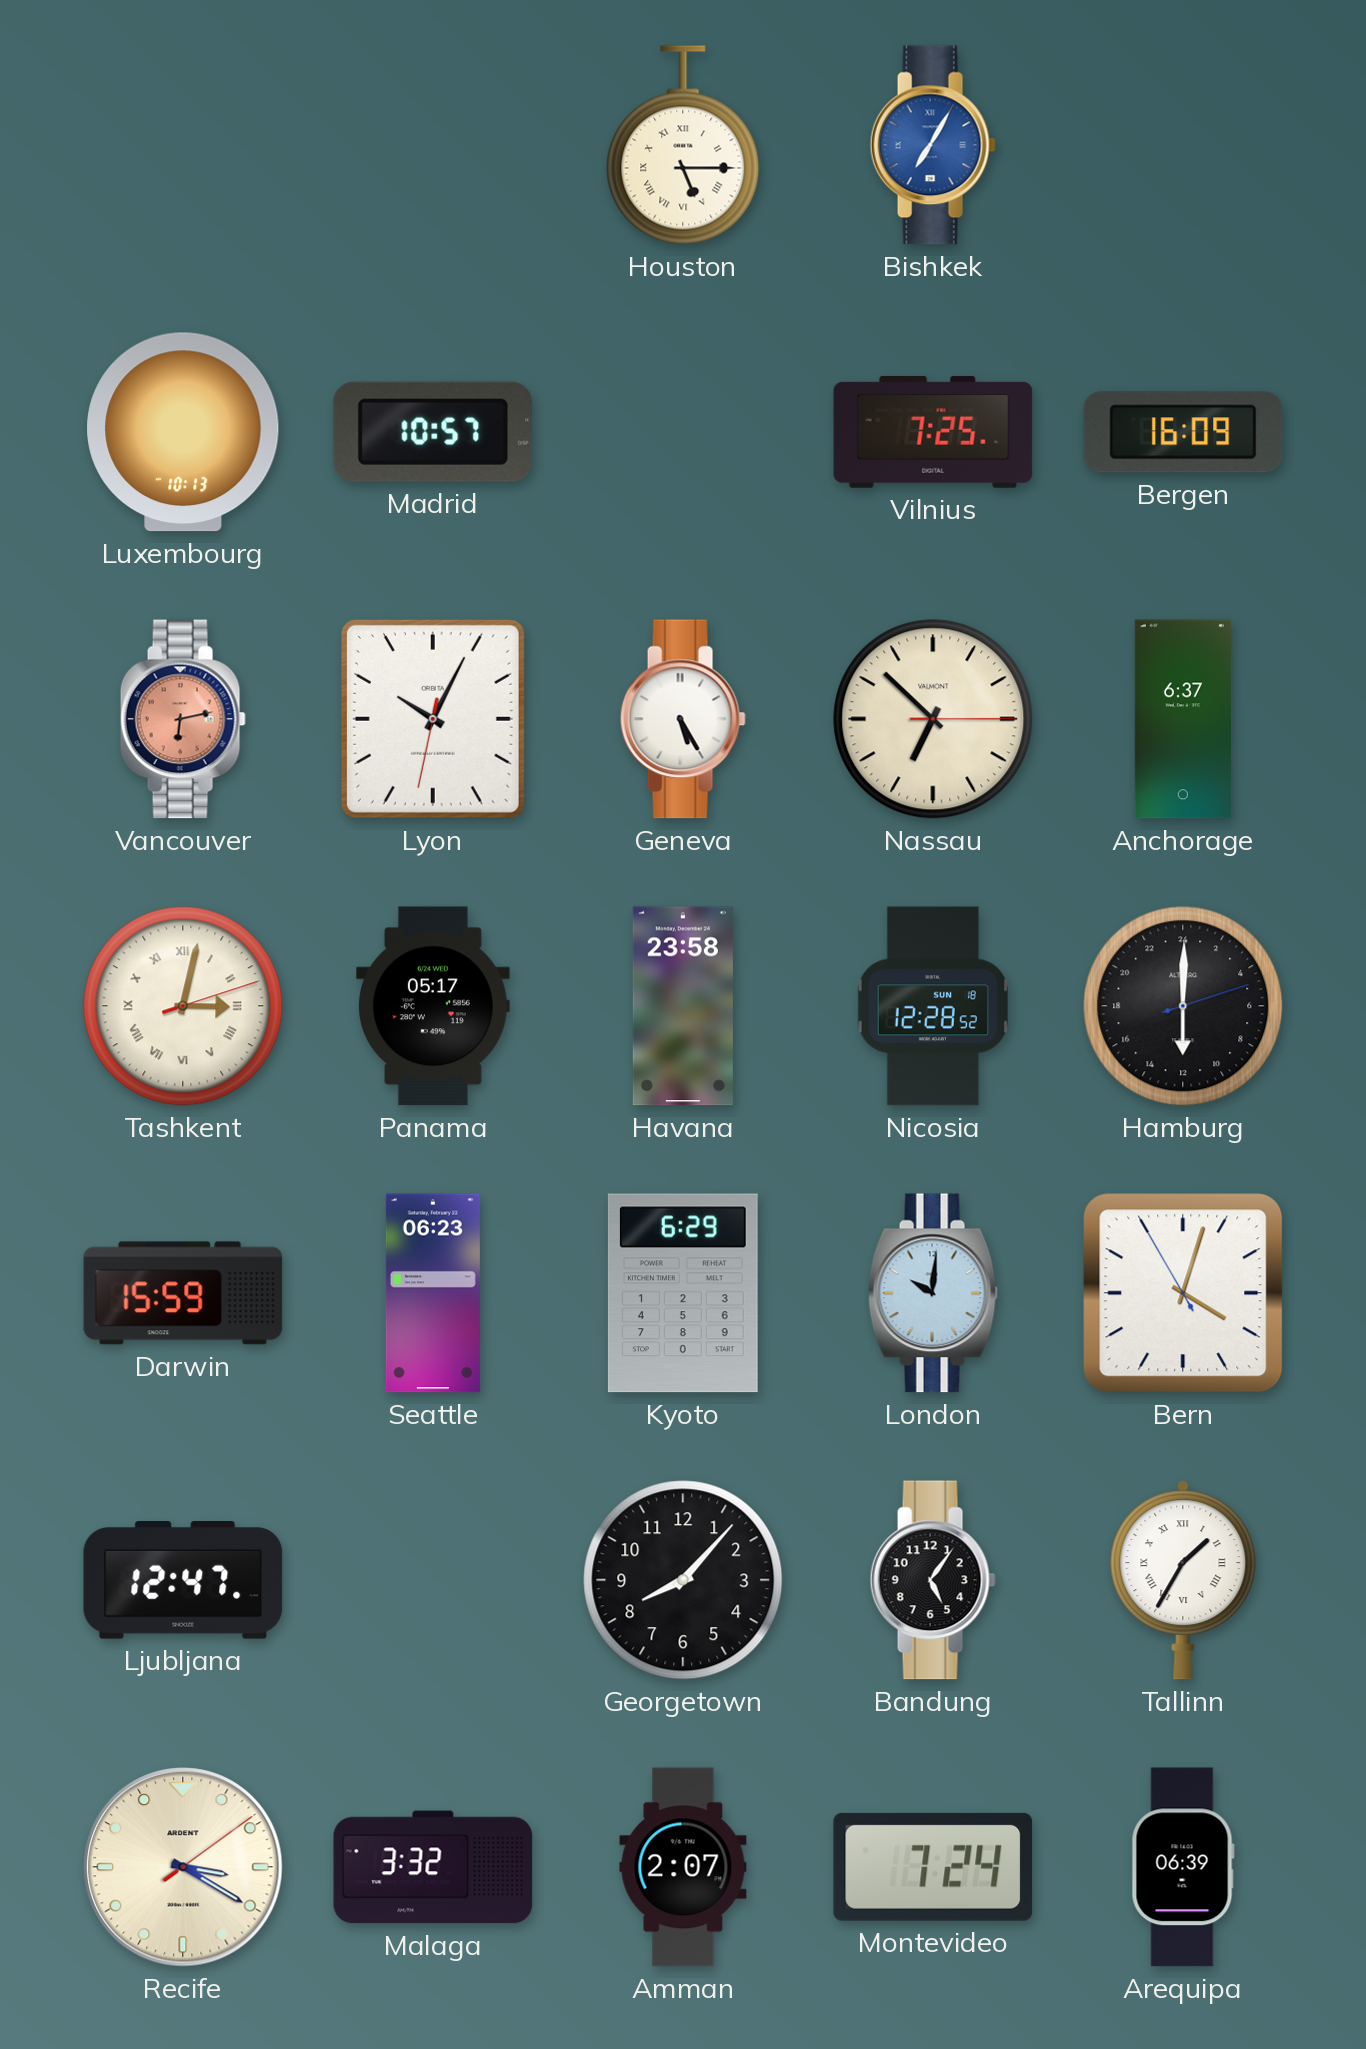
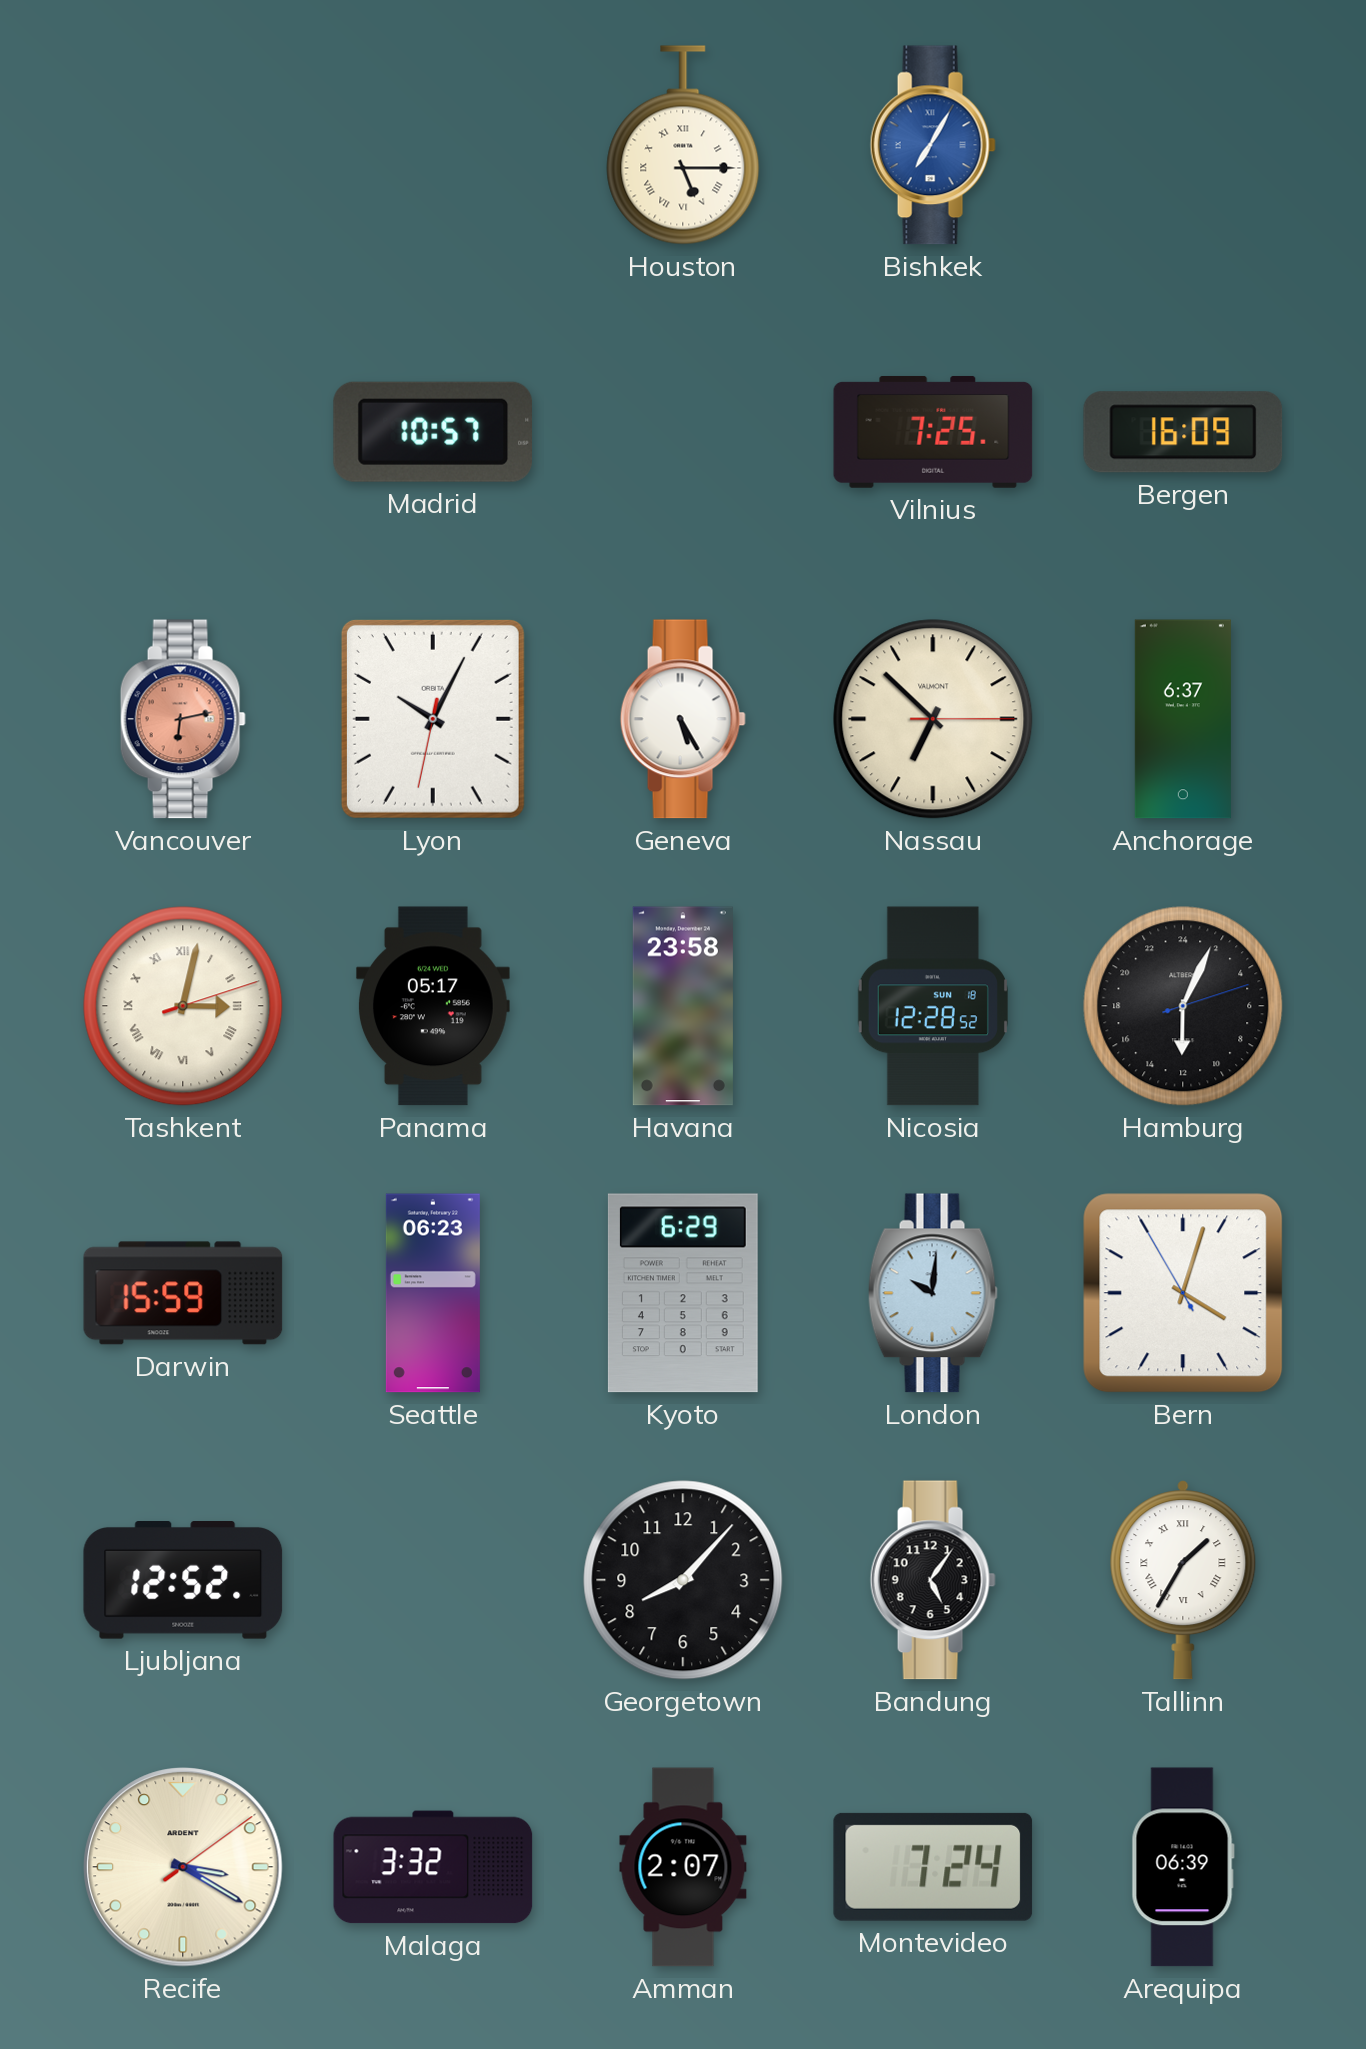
Luxembourg: 10:13 -> none
Hamburg: 12:00 -> 12:04
Ljubljana: 12:47 -> 12:52
